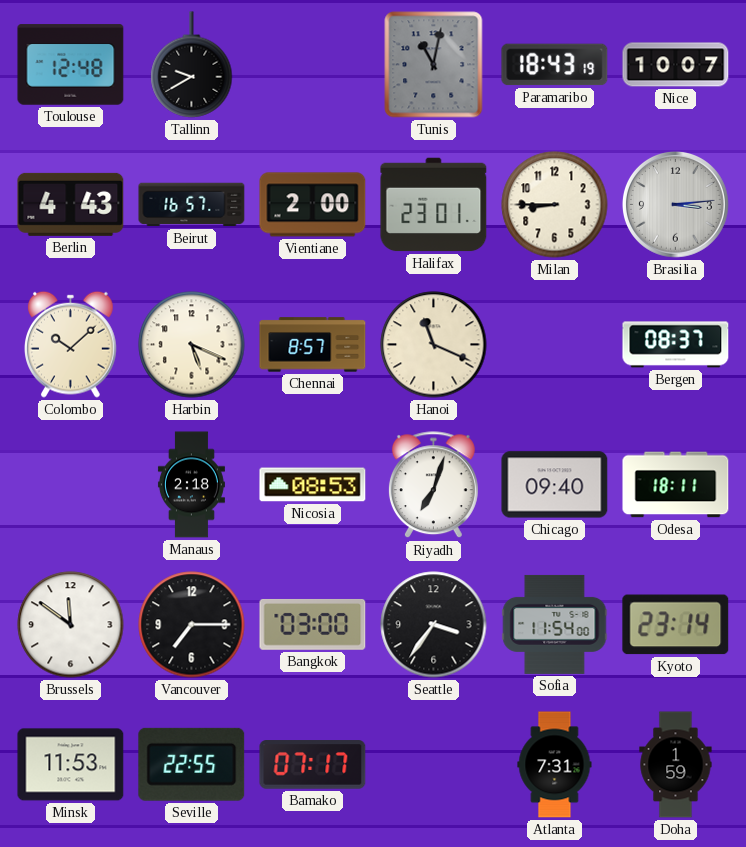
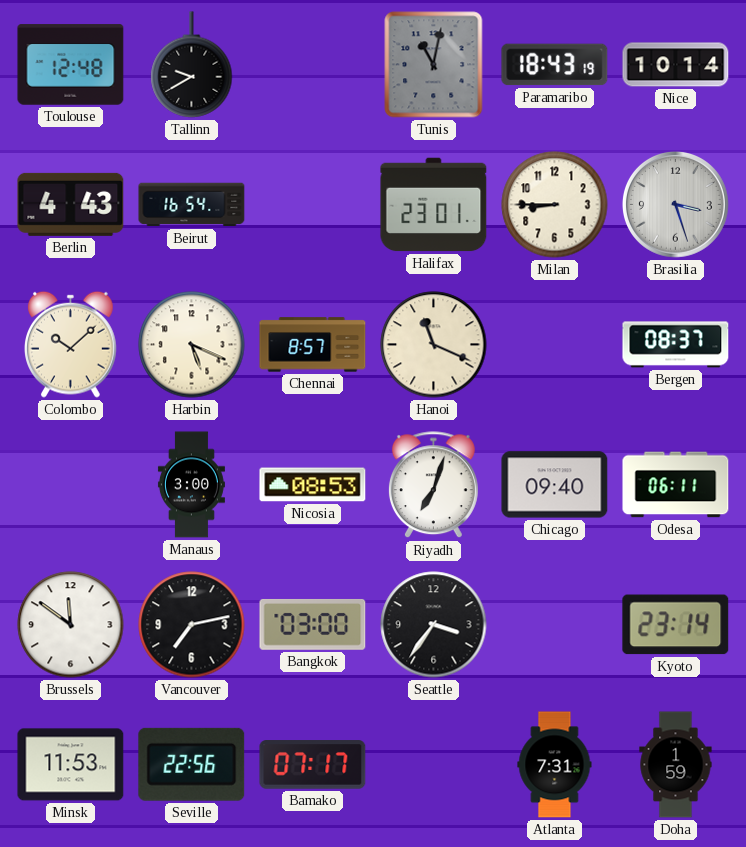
Nice: 10:07 -> 10:14
Beirut: 16:57 -> 16:54
Vientiane: 2:00 -> none
Brasilia: 3:14 -> 3:27
Manaus: 2:18 -> 3:00
Odesa: 18:11 -> 06:11
Vancouver: 7:15 -> 7:13
Sofia: 11:54 -> none
Seville: 22:55 -> 22:56
